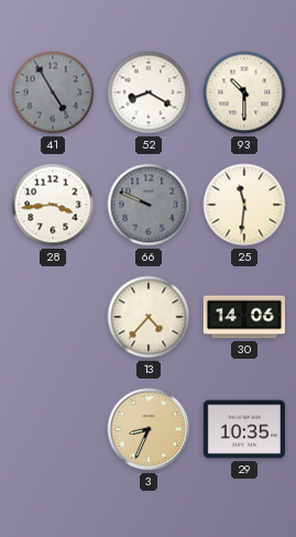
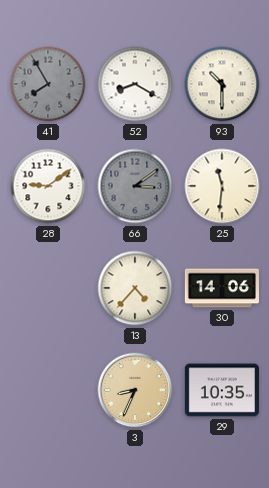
41: 4:55 -> 7:55
28: 3:44 -> 9:09
66: 9:49 -> 3:09
